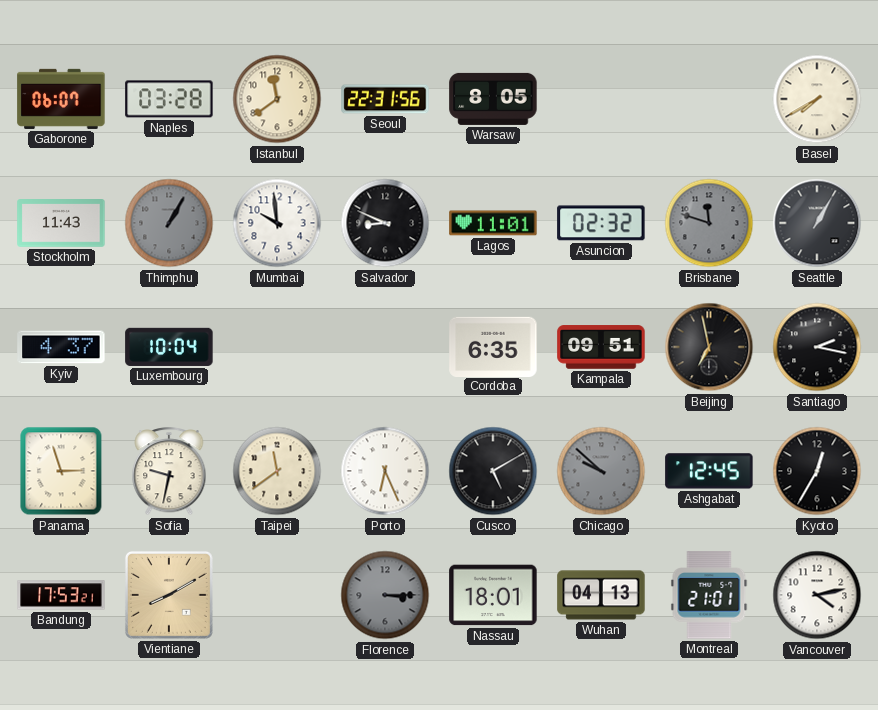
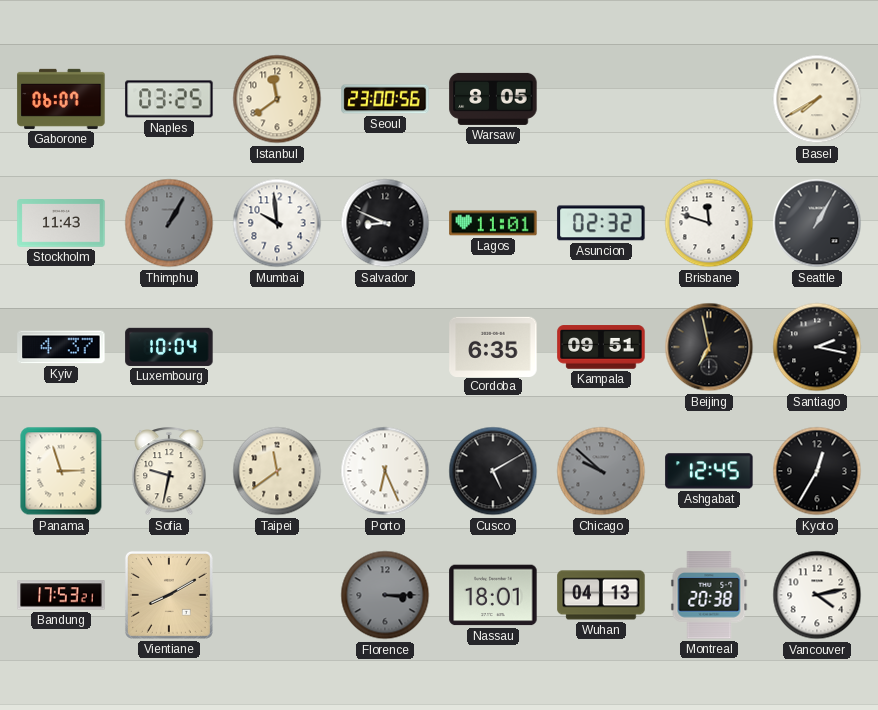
Naples: 03:28 -> 03:25
Seoul: 22:31 -> 23:00
Brisbane dial: grey -> white
Montreal: 21:01 -> 20:38
